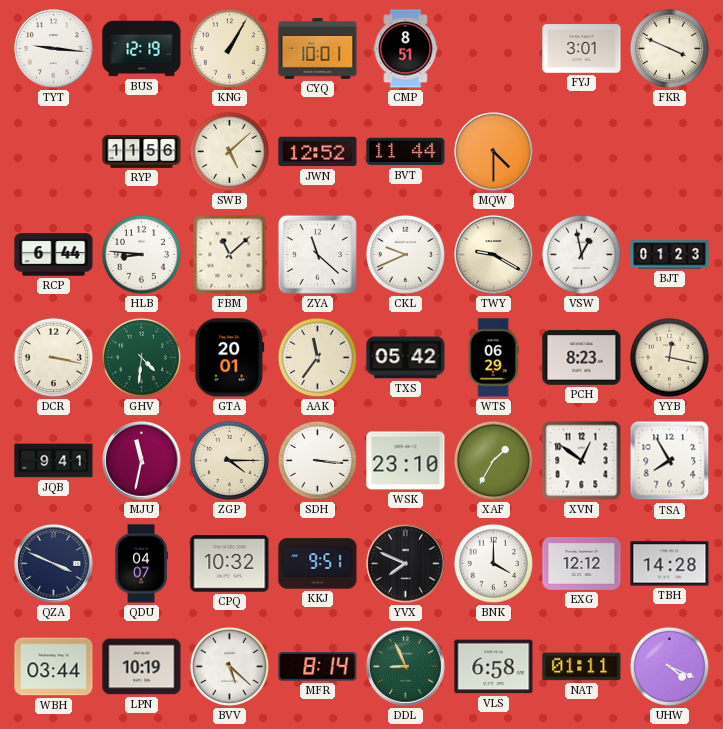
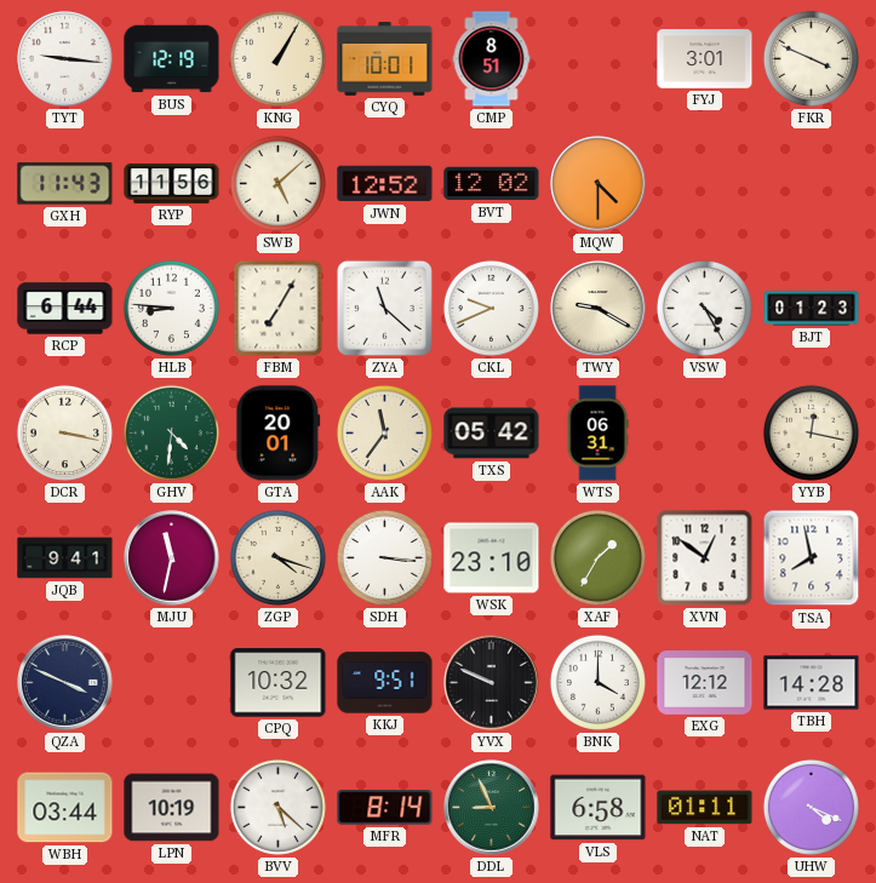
GXH: none -> 11:43
BVT: 11:44 -> 12:02
FBM: 11:08 -> 7:05
VSW: 12:58 -> 4:25
WTS: 06:29 -> 06:31
PCH: 8:23 -> none
ZGP: 4:15 -> 4:18
TSA: 7:55 -> 7:58
QDU: 04:07 -> none
YVX: 7:49 -> 9:49
